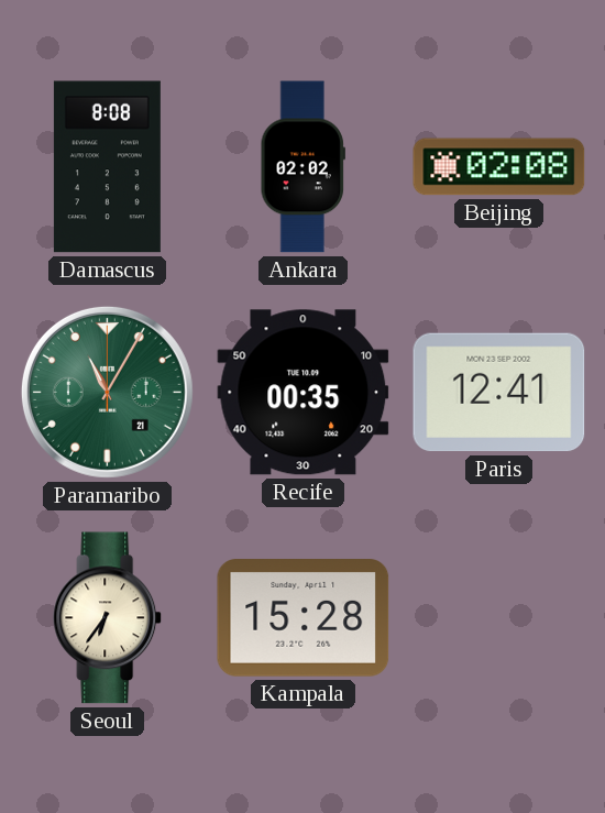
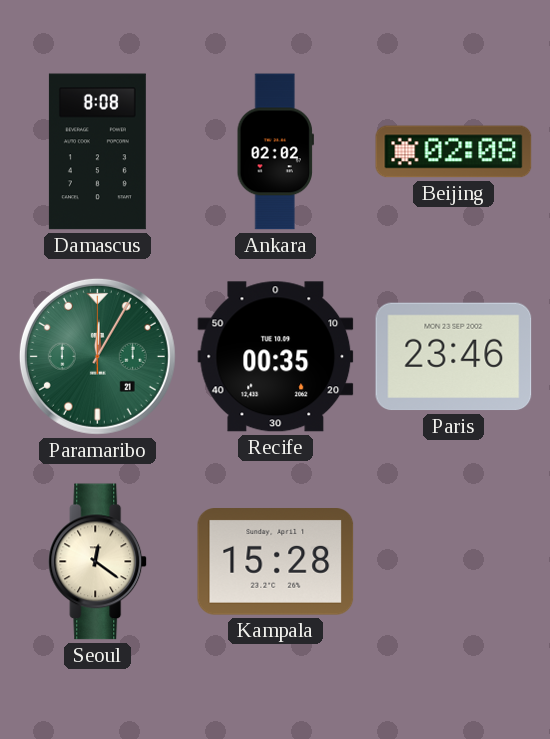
Paramaribo: 11:05 -> 12:05
Paris: 12:41 -> 23:46
Seoul: 6:36 -> 12:21
